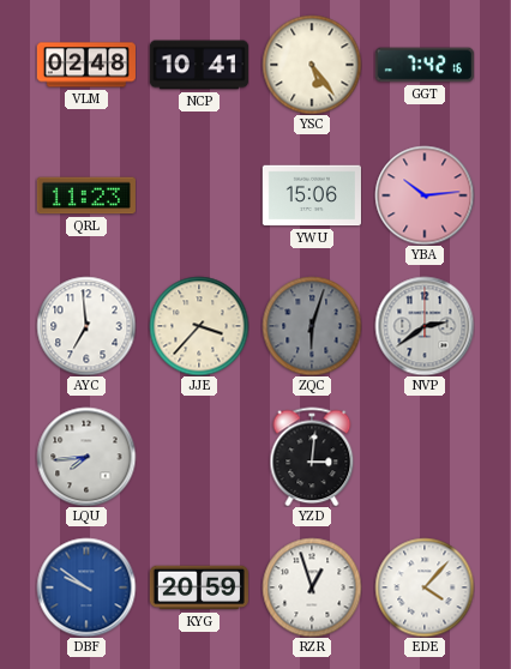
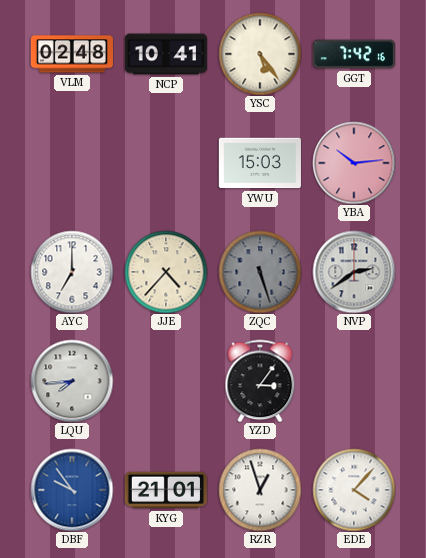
QRL: 11:23 -> none
YWU: 15:06 -> 15:03
AYC: 6:59 -> 7:00
JJE: 3:37 -> 4:37
ZQC: 6:03 -> 5:27
YZD: 3:01 -> 3:06
DBF: 9:51 -> 9:54
KYG: 20:59 -> 21:01
